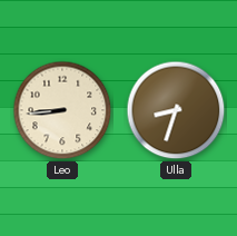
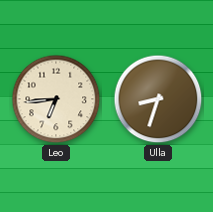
Leo: 8:44 -> 6:44
